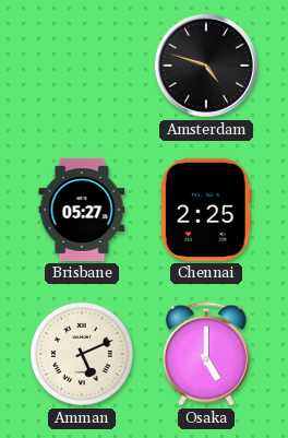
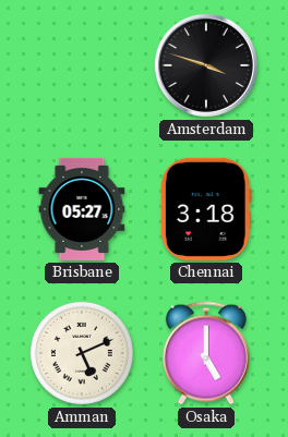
Amsterdam: 4:48 -> 3:48
Chennai: 2:25 -> 3:18
